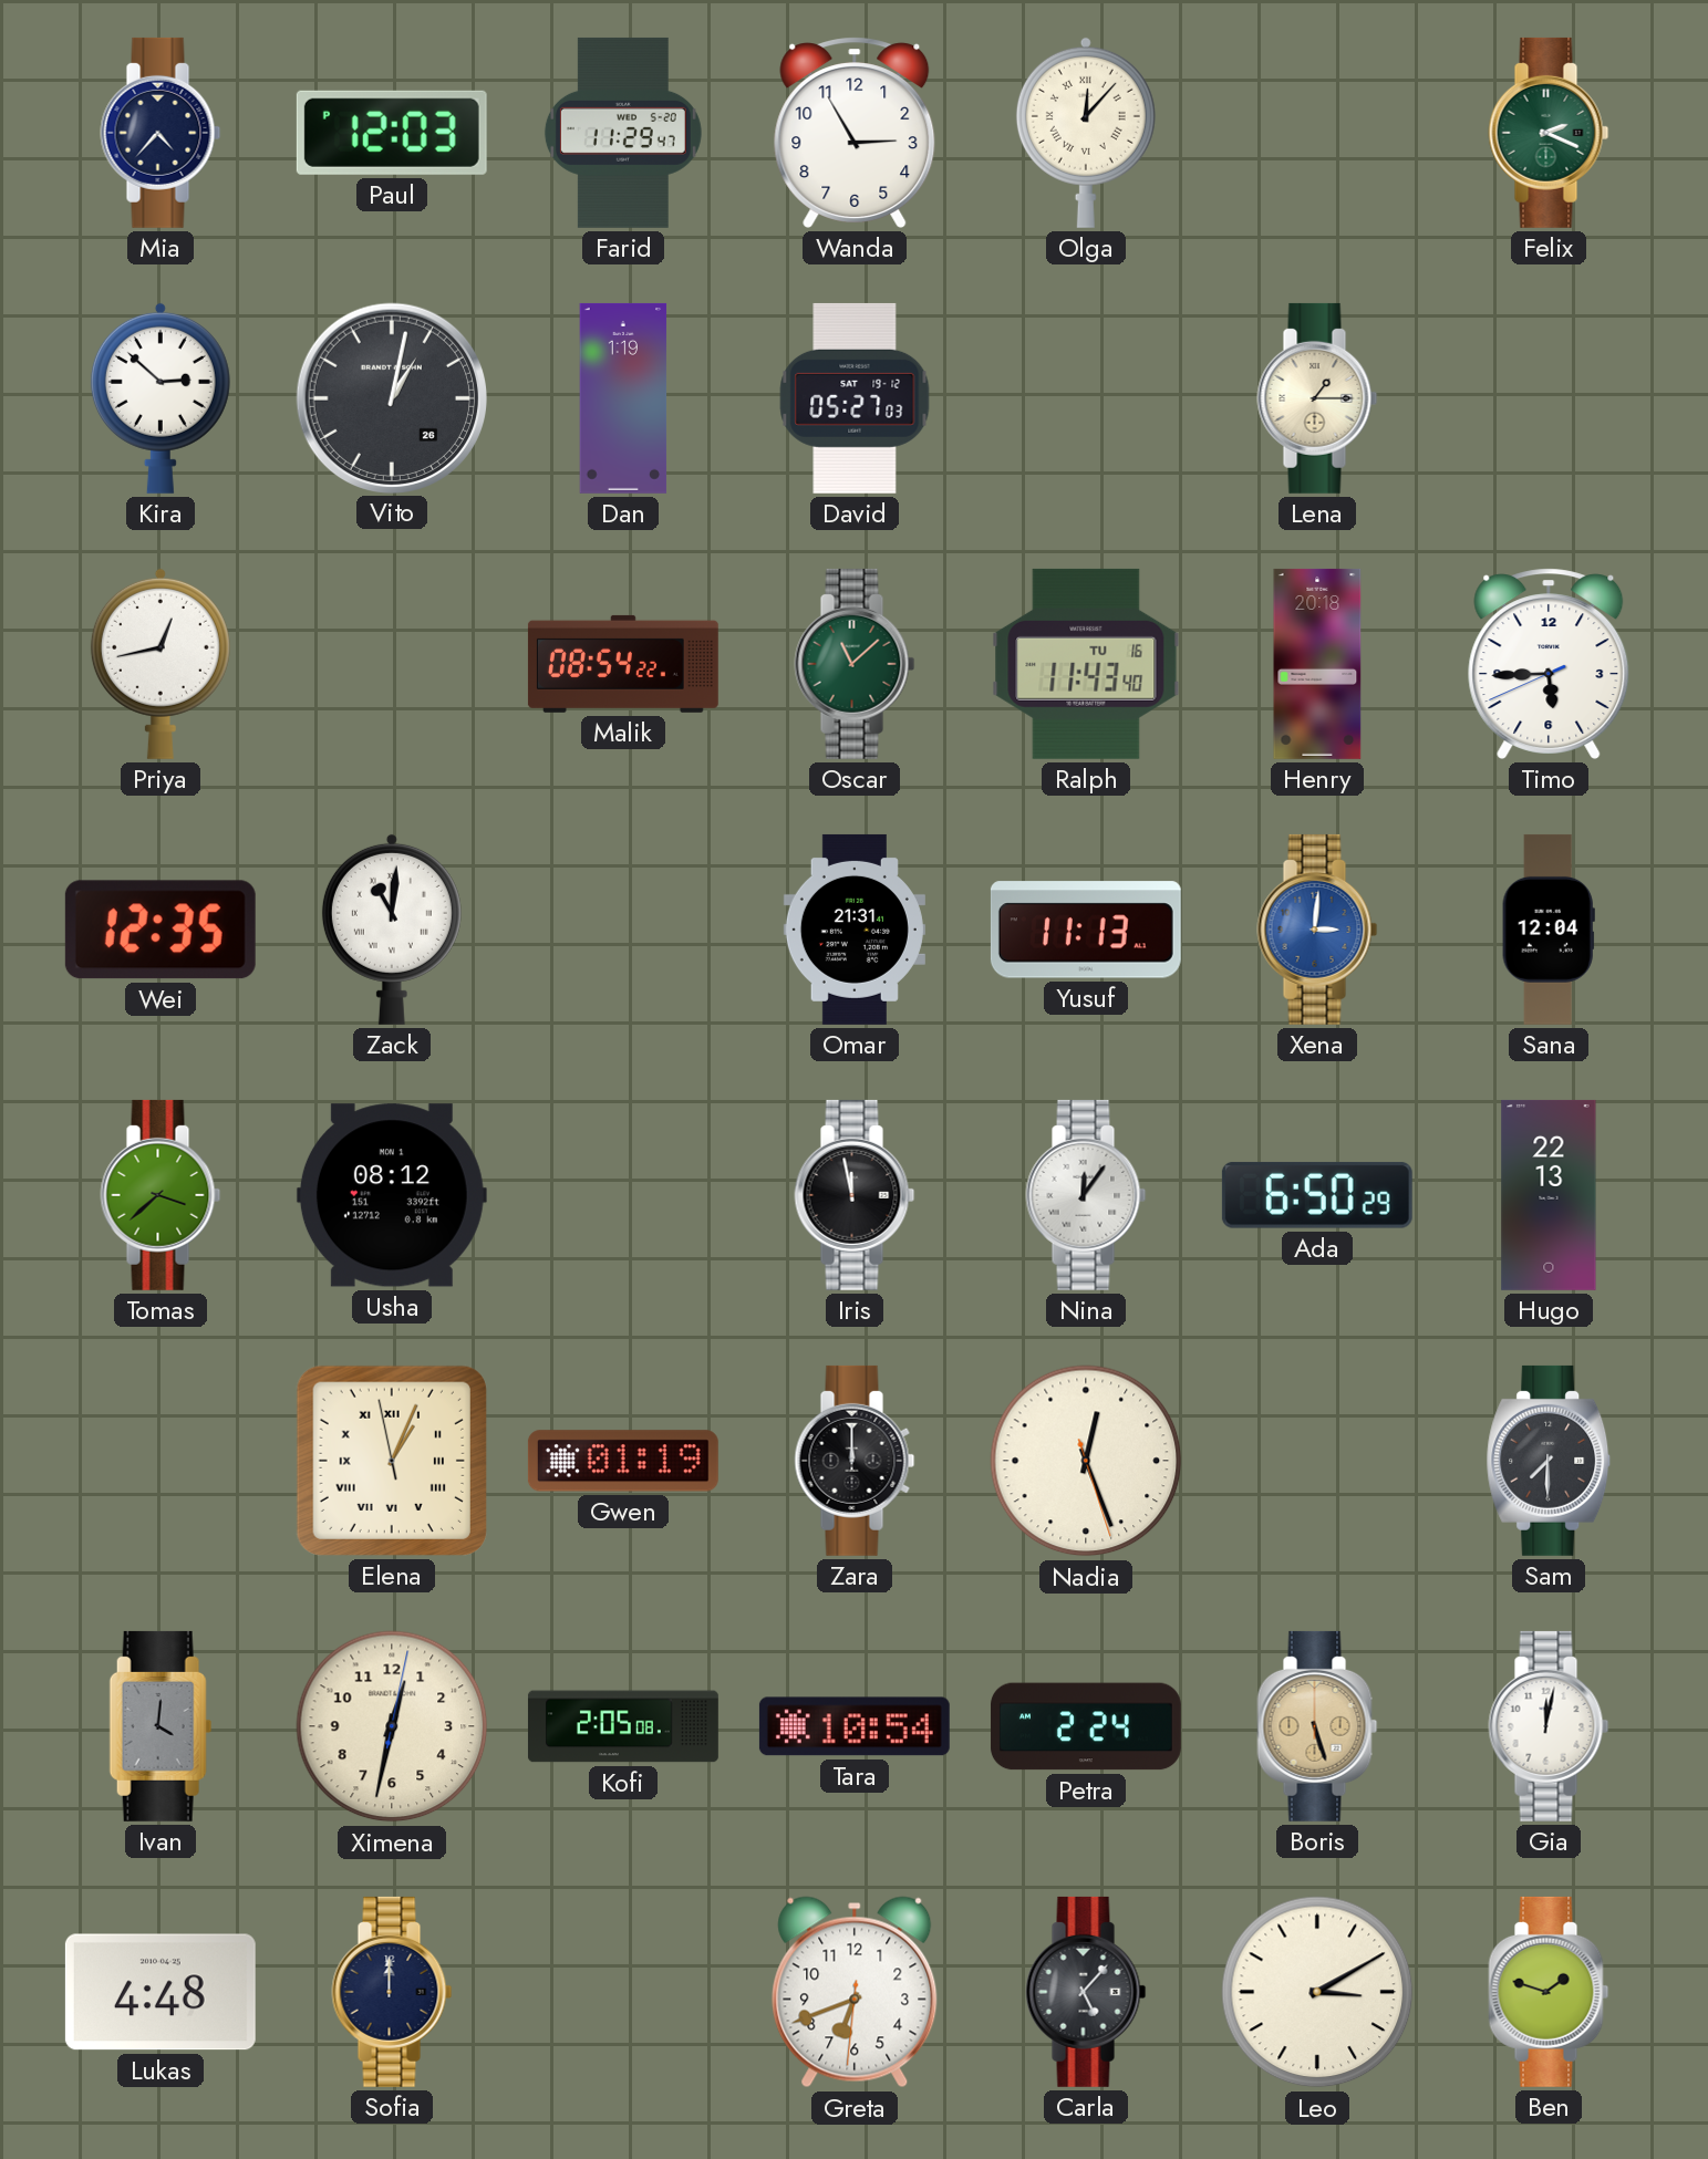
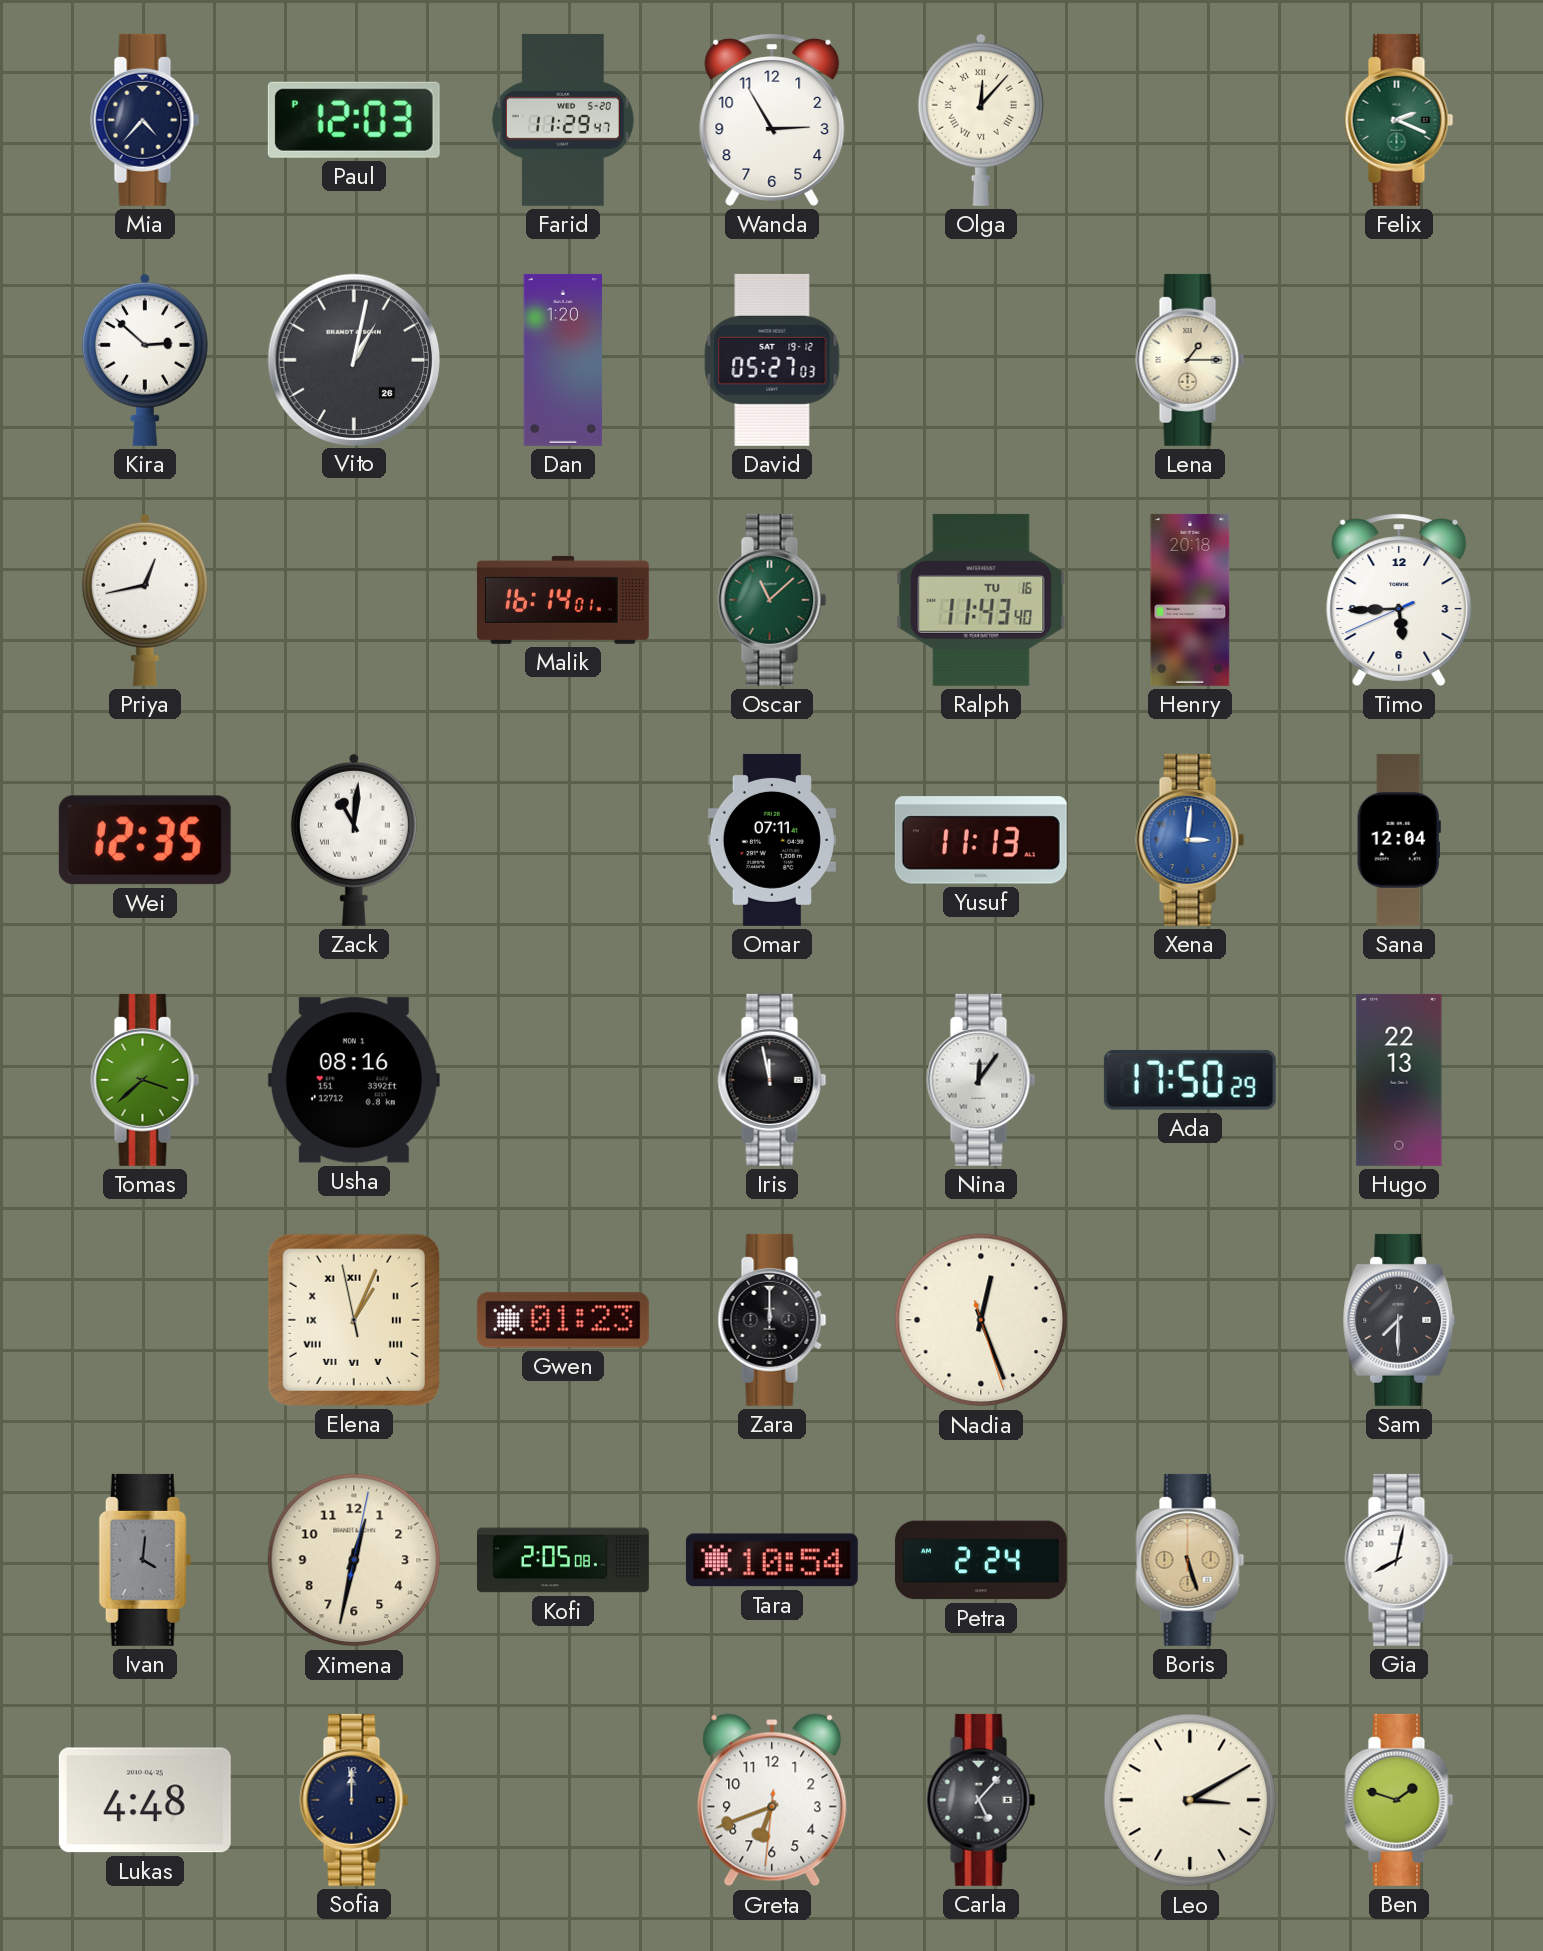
Dan: 1:19 -> 1:20
Malik: 08:54 -> 16:14
Omar: 21:31 -> 07:11
Usha: 08:12 -> 08:16
Ada: 6:50 -> 17:50
Gwen: 01:19 -> 01:23
Gia: 12:02 -> 8:02
